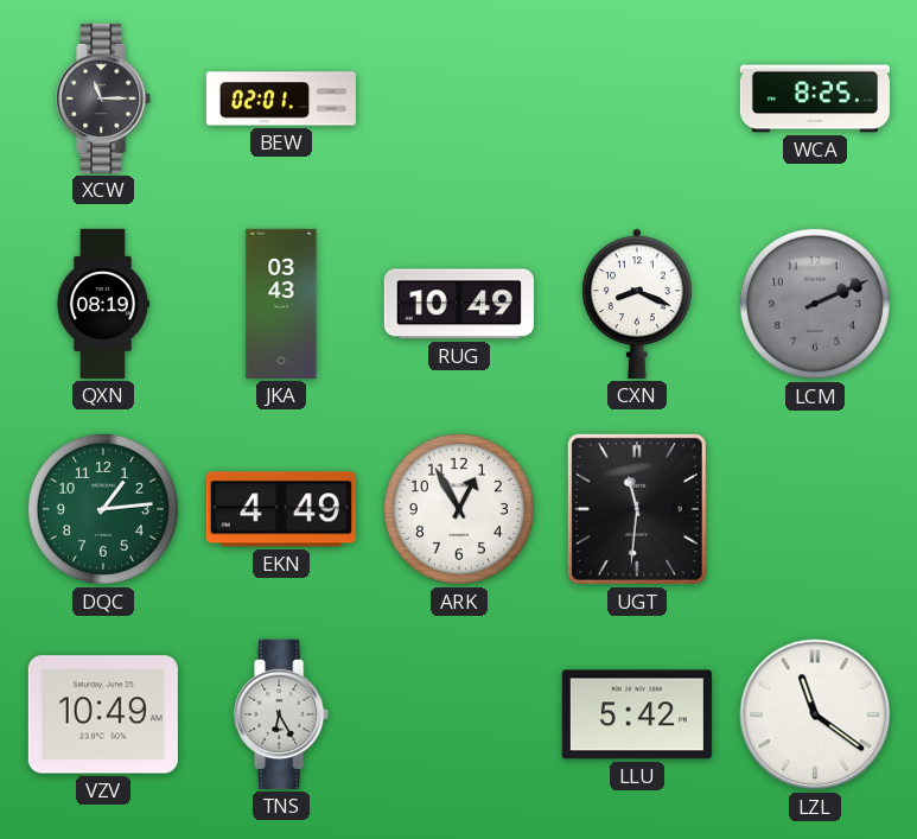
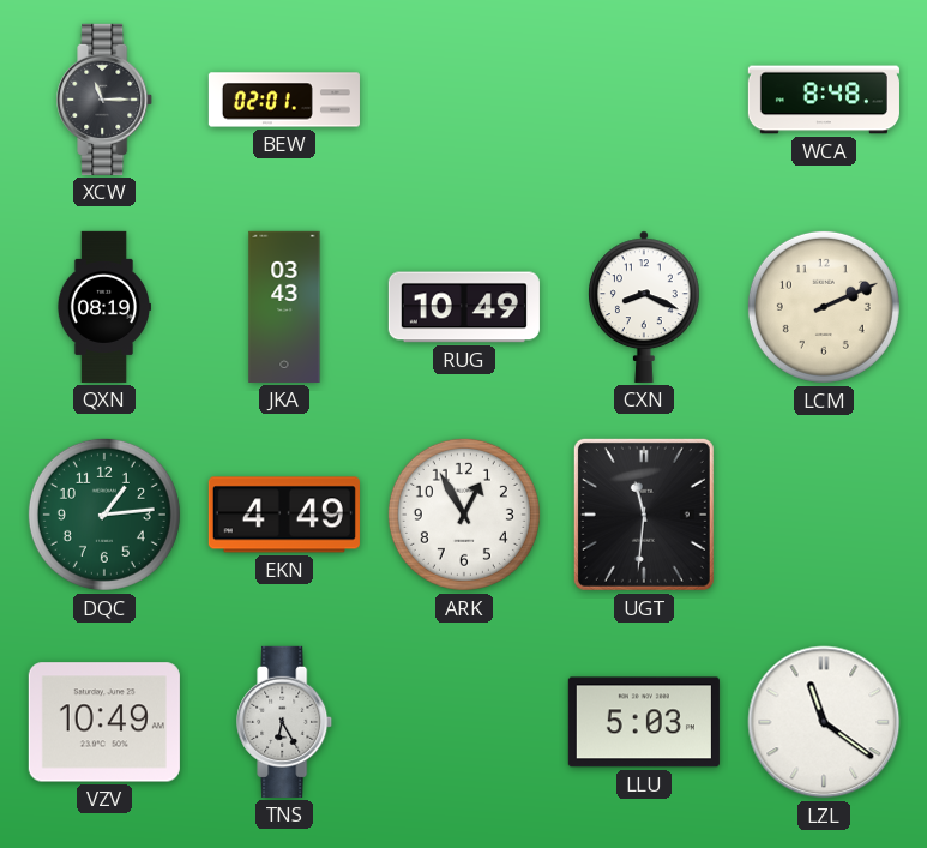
WCA: 8:25 -> 8:48
LCM dial: grey -> cream
LLU: 5:42 -> 5:03
